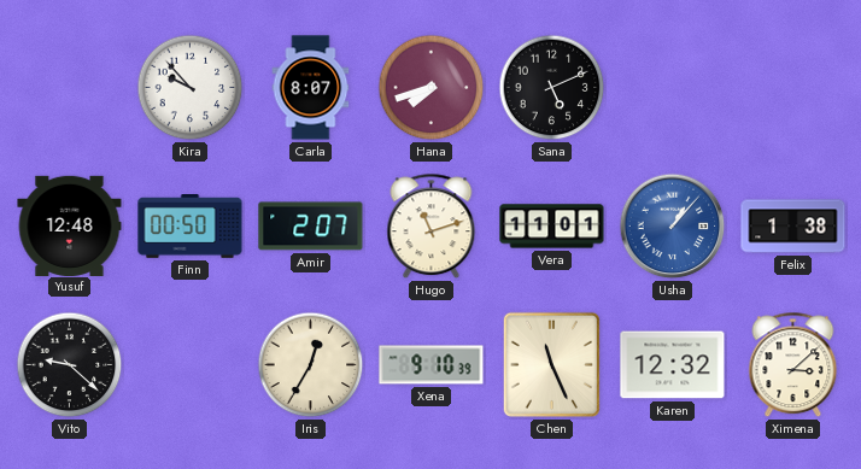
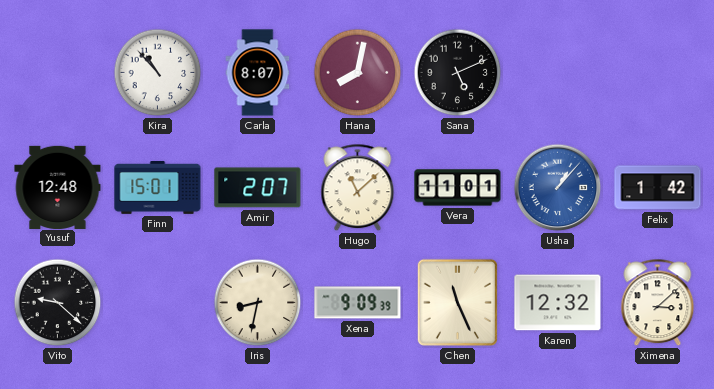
Kira: 9:53 -> 10:53
Hana: 7:42 -> 8:02
Finn: 00:50 -> 15:01
Hugo: 11:12 -> 11:08
Felix: 1:38 -> 1:42
Iris: 12:35 -> 8:32
Xena: 9:10 -> 9:09
